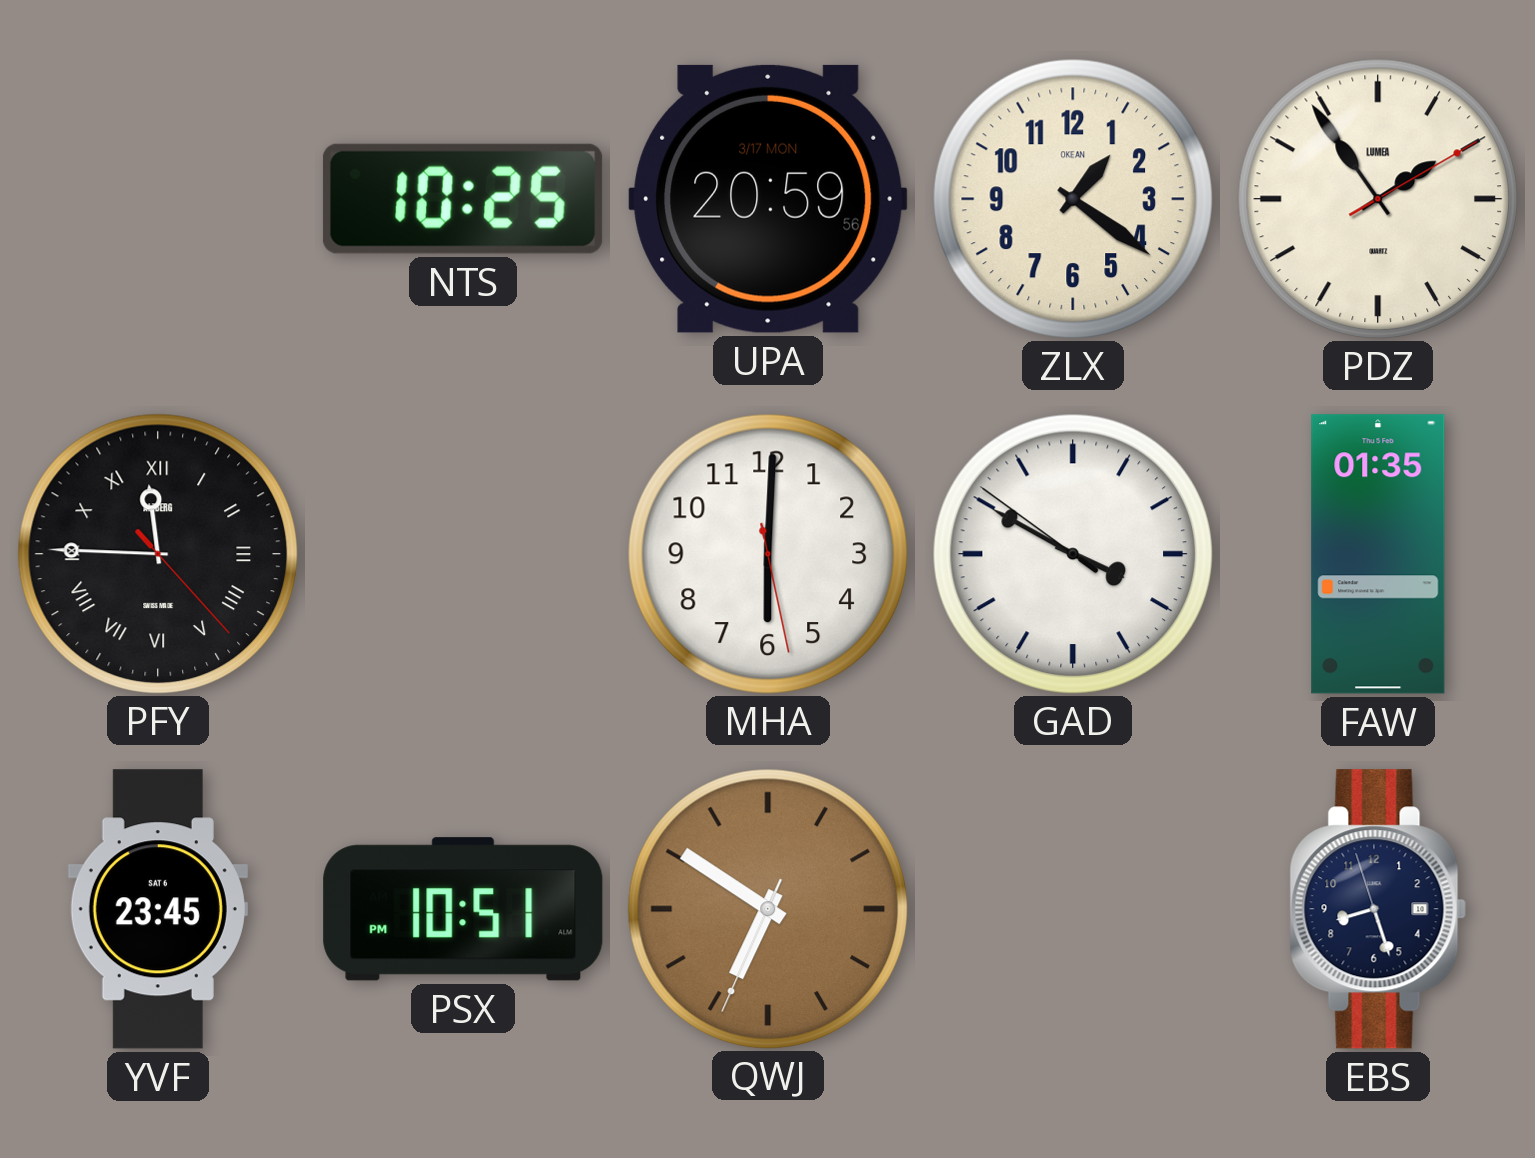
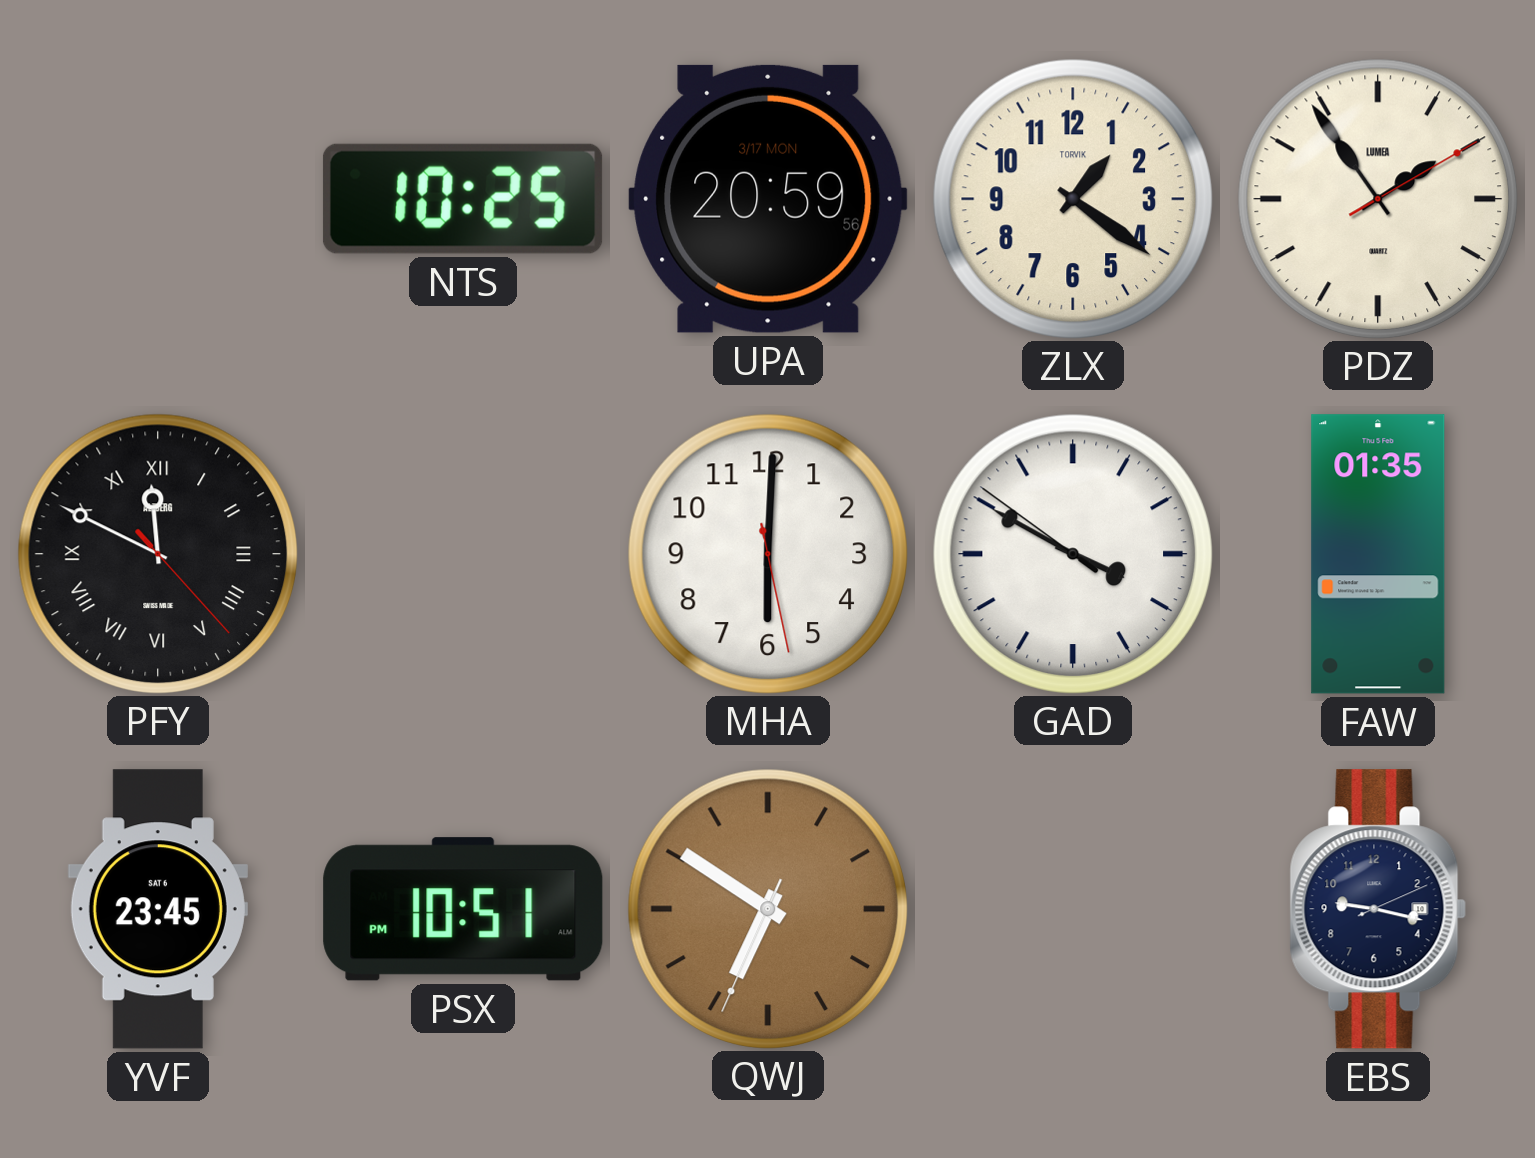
ZLX brand: OKEAN -> TORVIK
PFY: 11:45 -> 11:49
EBS: 8:26 -> 9:17
